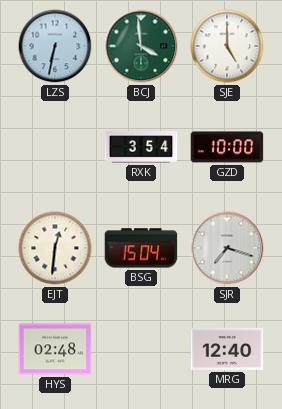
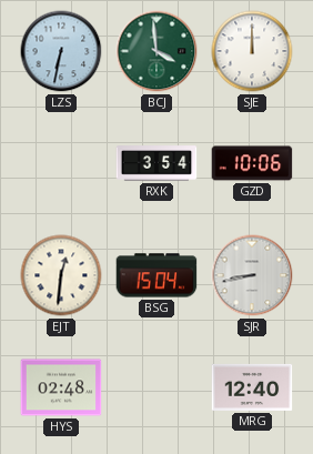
SJE: 5:00 -> 12:00
GZD: 10:00 -> 10:06
SJR: 7:18 -> 8:43
